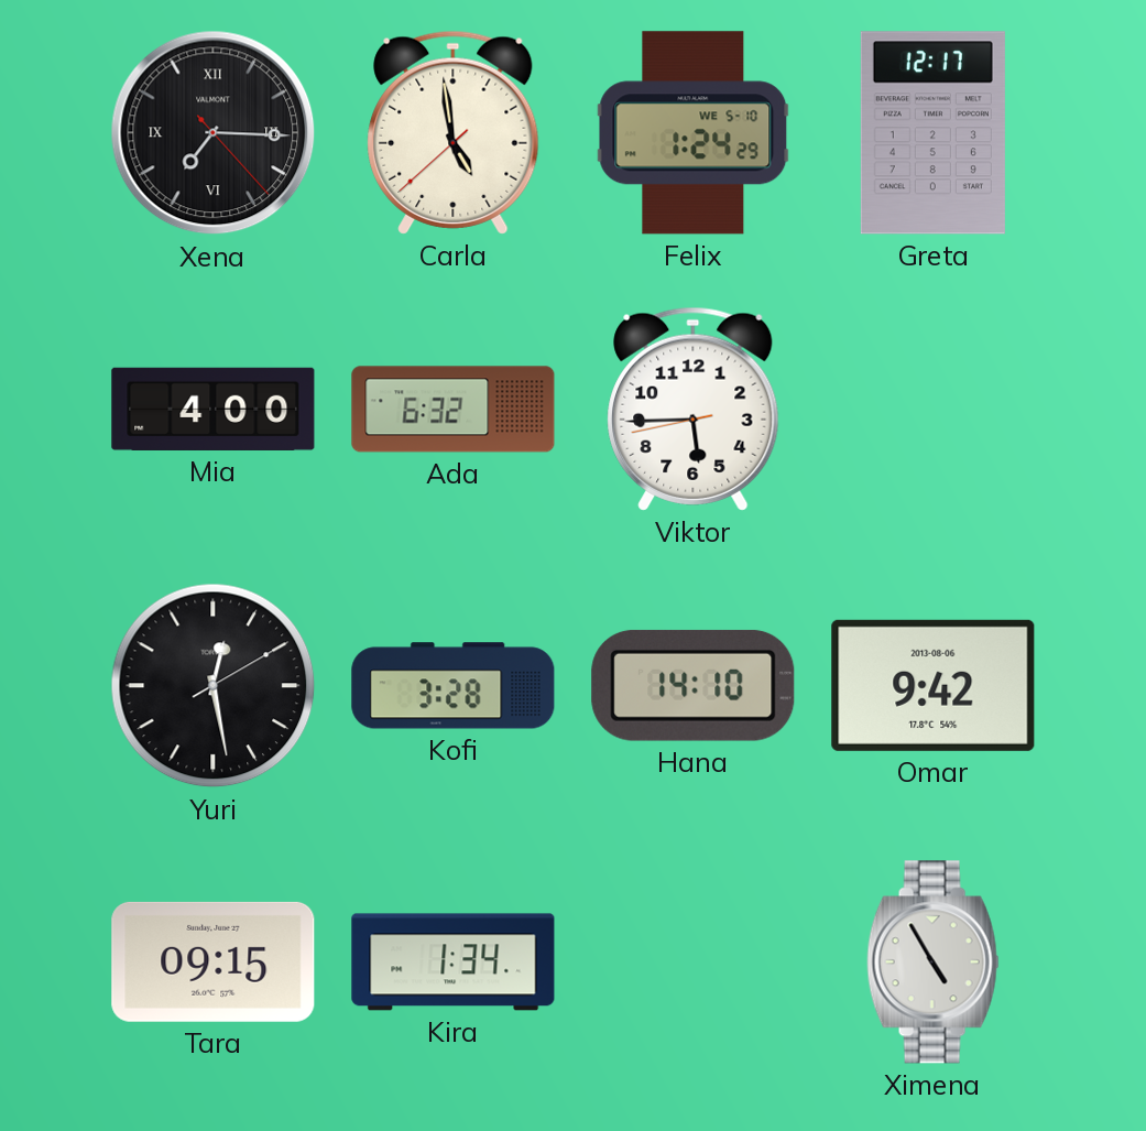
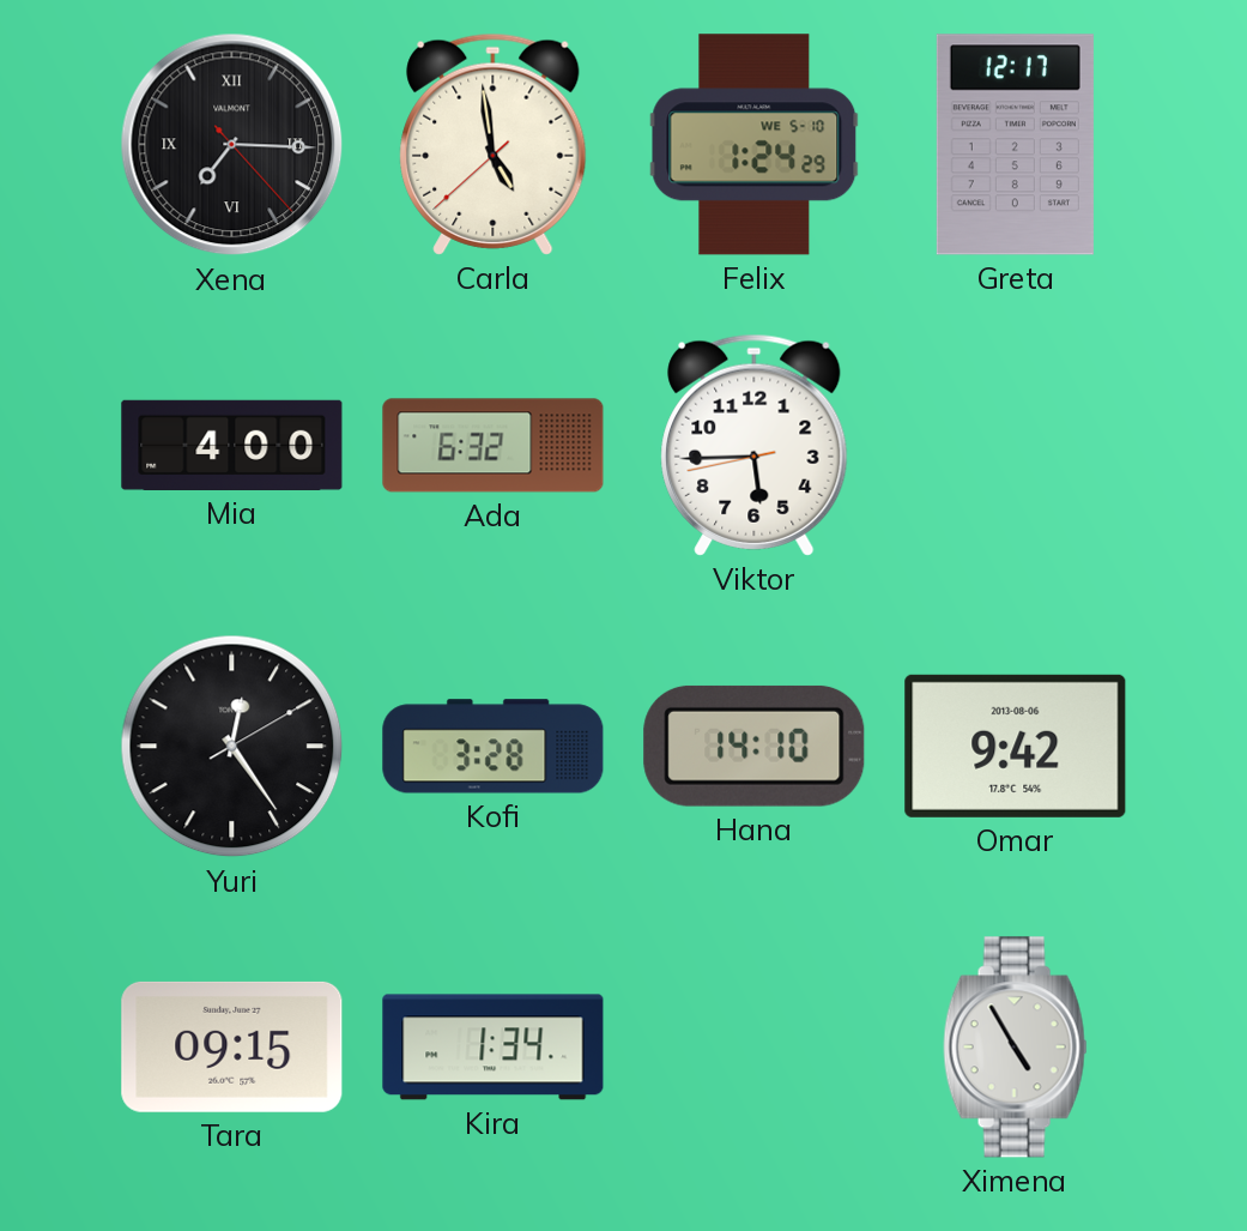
Yuri: 12:28 -> 12:24
